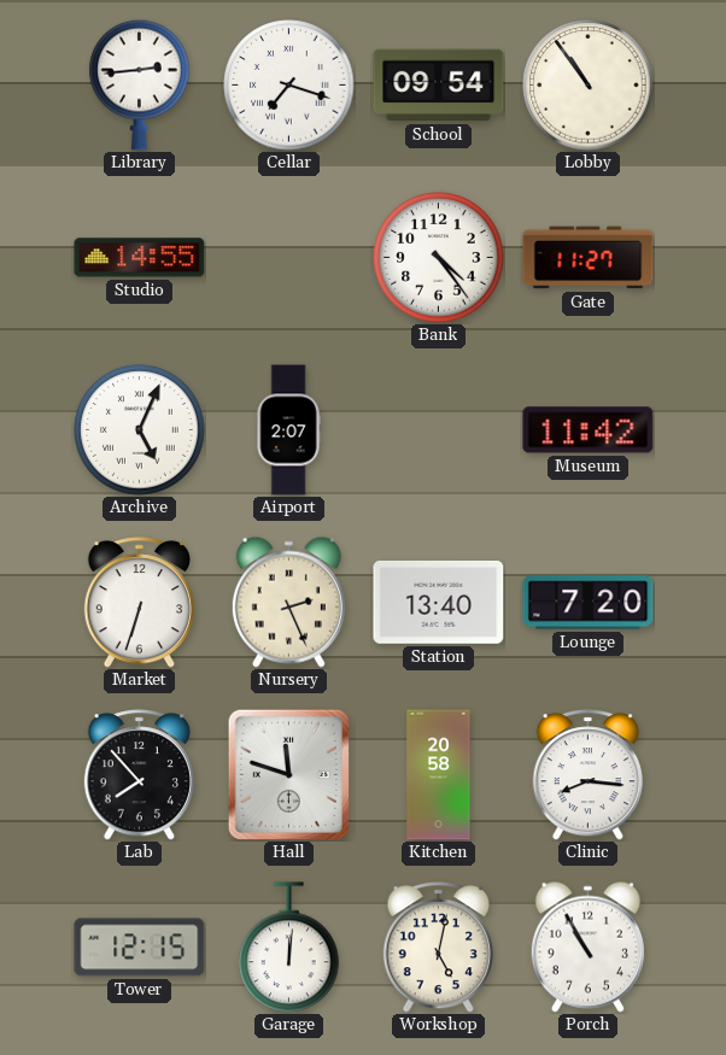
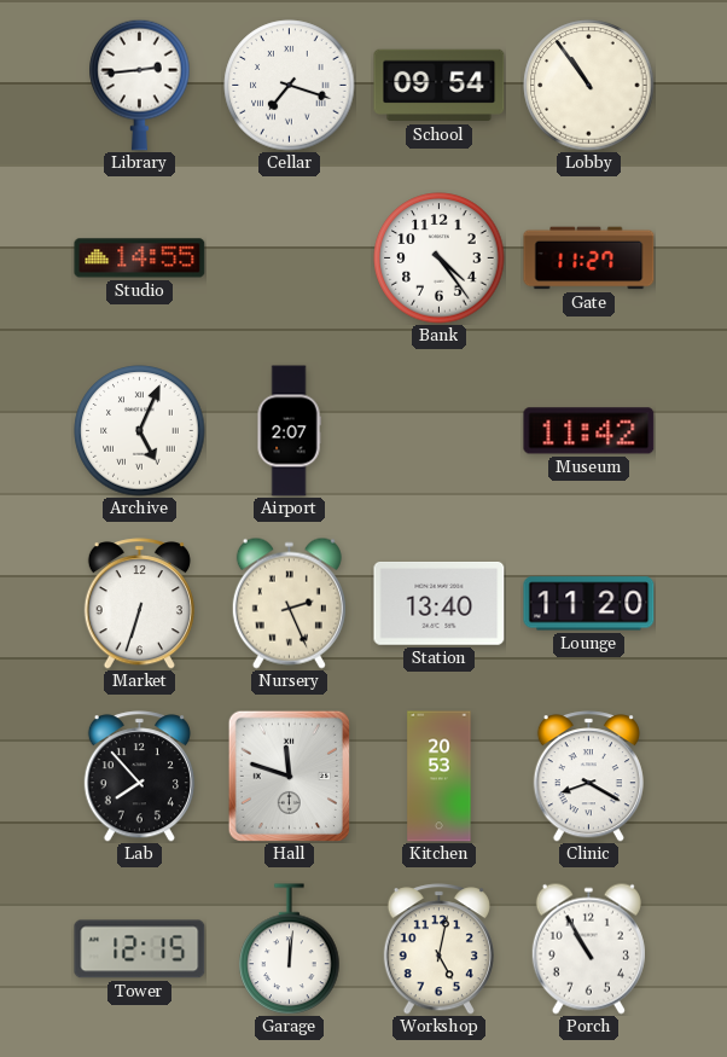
Lounge: 7:20 -> 11:20
Kitchen: 20:58 -> 20:53
Clinic: 8:16 -> 8:20
